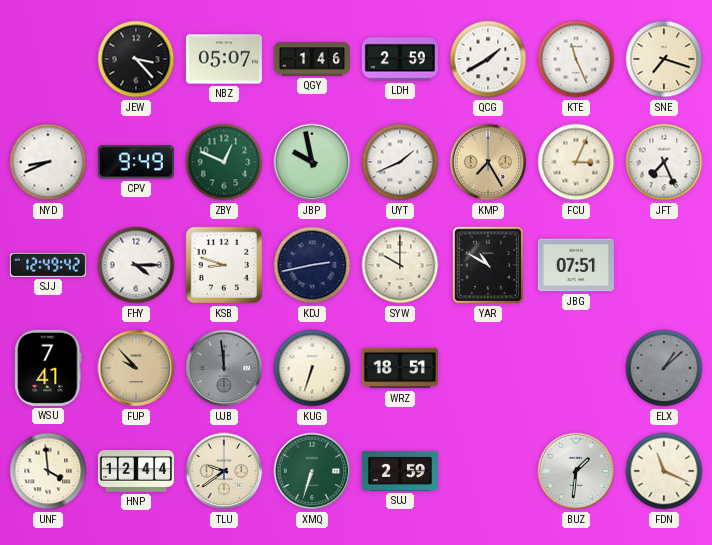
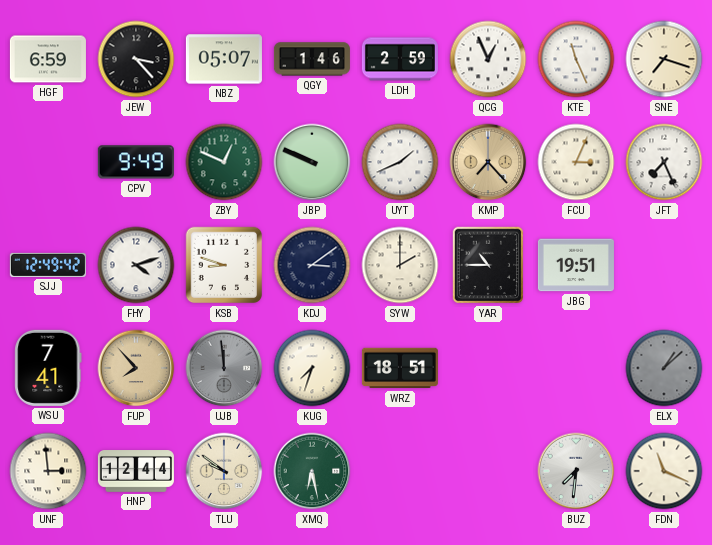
HGF: none -> 6:59
QCG: 1:40 -> 12:56
NYD: 8:41 -> none
JBP: 9:58 -> 9:49
KMP: 7:25 -> 7:23
FHY: 4:15 -> 4:12
KDJ: 2:43 -> 3:09
SYW: 10:00 -> 2:00
YAR: 10:50 -> 10:45
JBG: 07:51 -> 19:51
FUP: 9:53 -> 7:53
KUG: 6:33 -> 7:33
UNF: 3:59 -> 2:59
TLU: 9:39 -> 9:51
XMQ: 6:33 -> 6:28
SUJ: 2:59 -> none
BUZ: 1:31 -> 7:31
